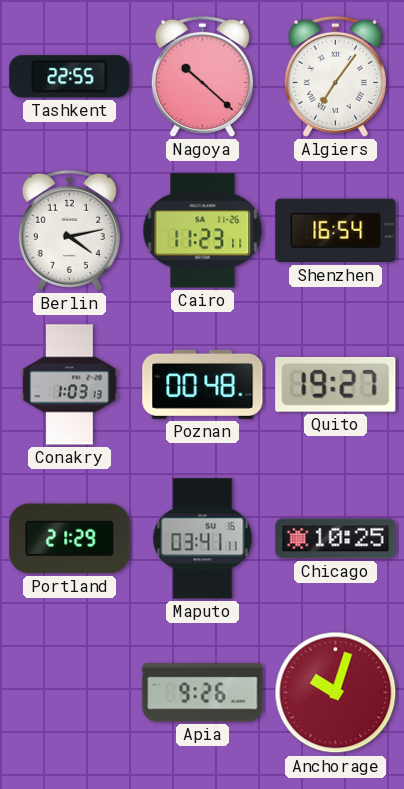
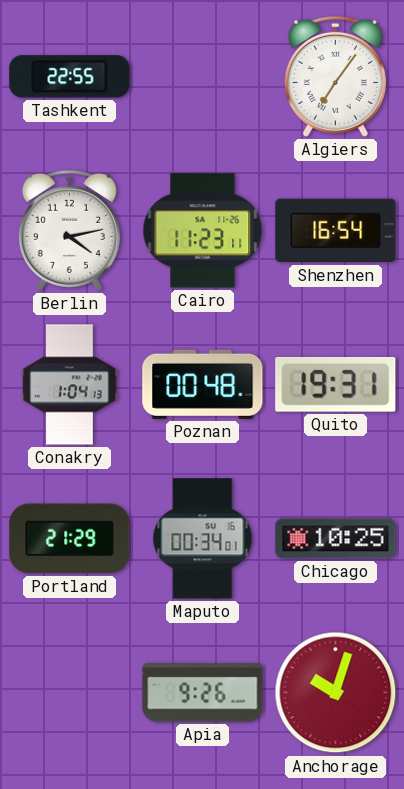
Nagoya: 10:22 -> none
Conakry: 1:03 -> 1:04
Quito: 19:27 -> 19:31
Maputo: 03:41 -> 00:34
